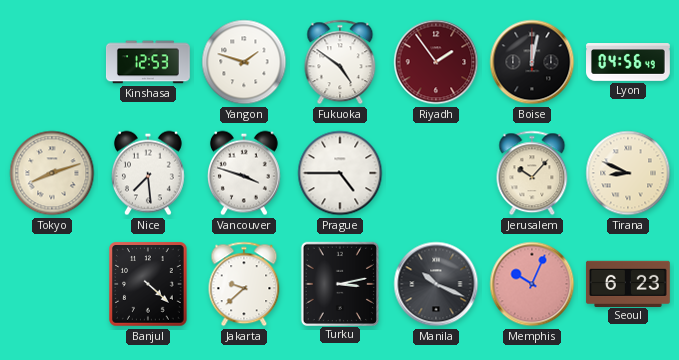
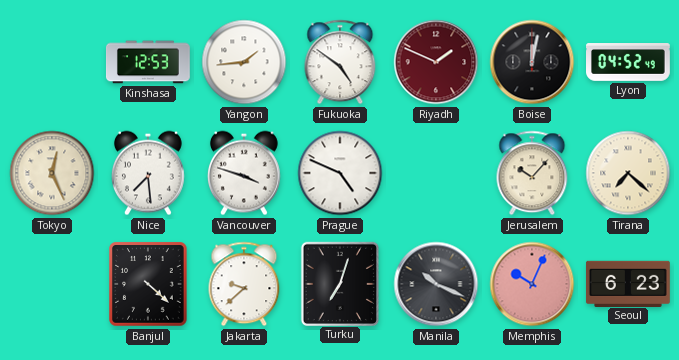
Yangon: 1:48 -> 1:44
Riyadh: 1:54 -> 1:49
Lyon: 04:56 -> 04:52
Tokyo: 8:12 -> 12:26
Prague: 4:45 -> 4:49
Tirana: 8:49 -> 7:22
Turku: 3:13 -> 7:03
